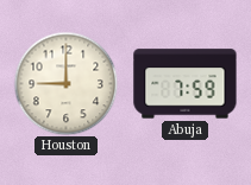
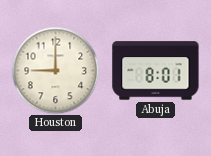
Abuja: 7:59 -> 8:01
